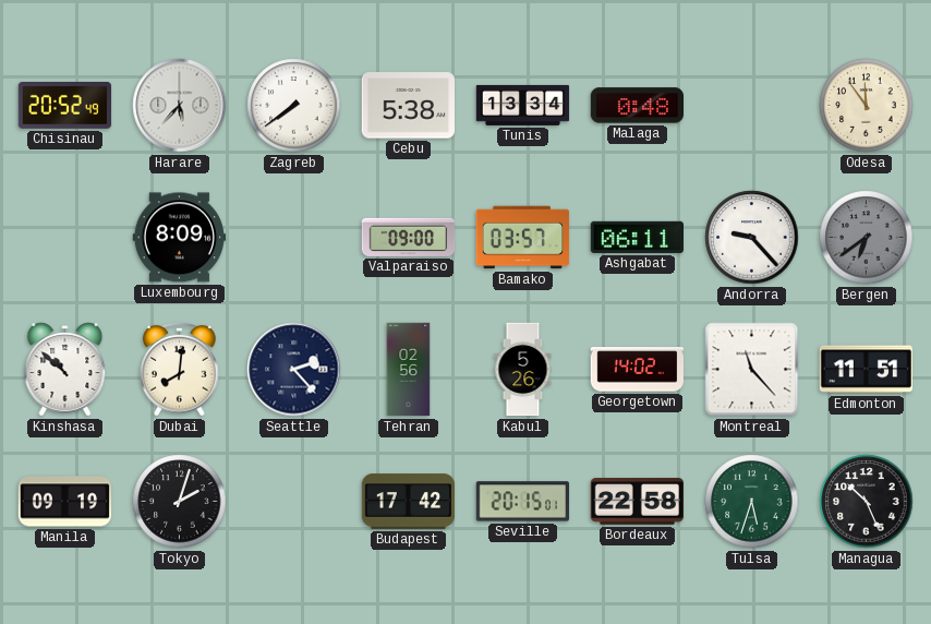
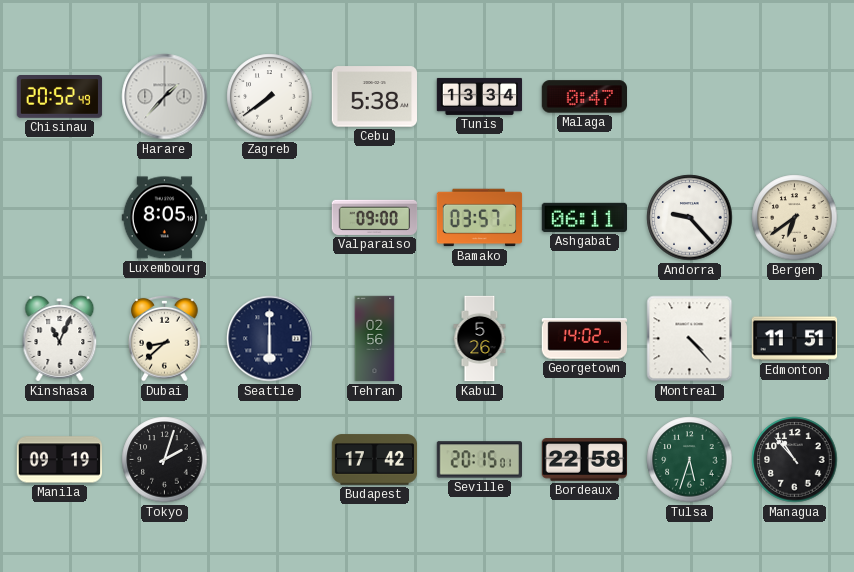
Harare: 5:37 -> 1:37
Malaga: 0:48 -> 0:47
Odesa: 11:54 -> none
Luxembourg: 8:09 -> 8:05
Bergen dial: grey -> cream
Kinshasa: 10:52 -> 11:04
Dubai: 8:01 -> 8:38
Seattle: 2:23 -> 6:00
Montreal: 11:23 -> 4:23
Managua: 10:26 -> 10:53
